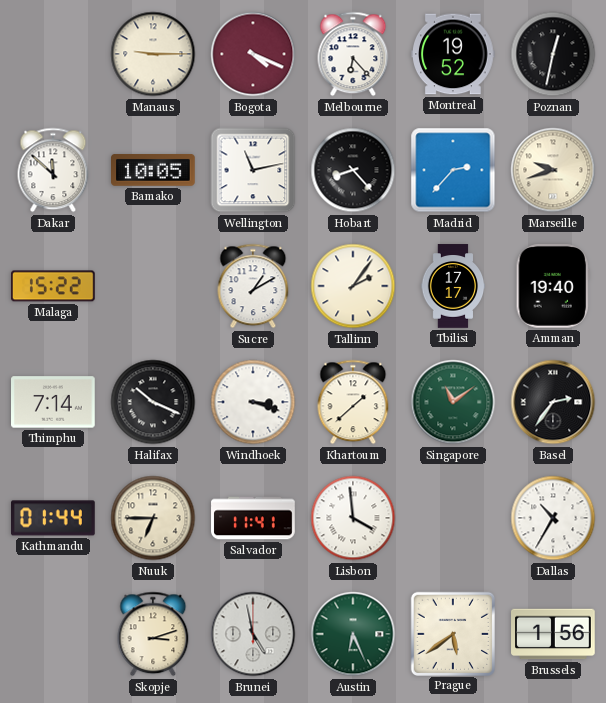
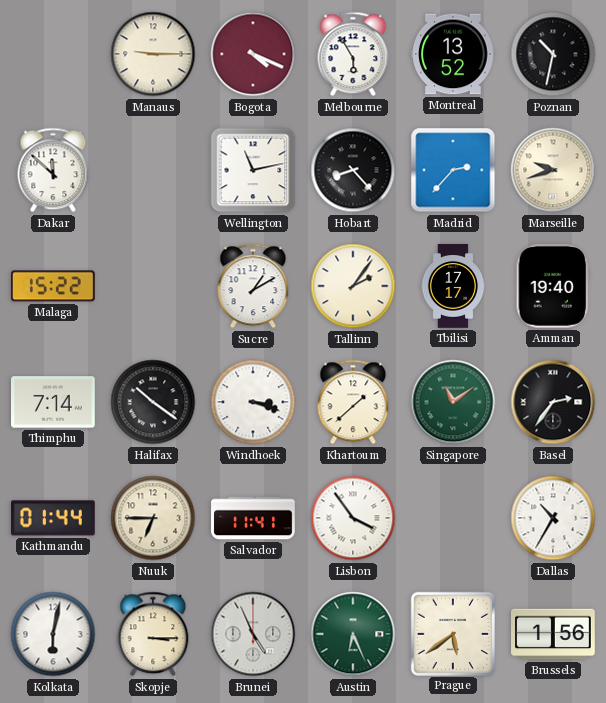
Melbourne: 6:23 -> 5:55
Montreal: 19:52 -> 13:52
Poznan: 12:32 -> 10:32
Bamako: 10:05 -> none
Halifax: 10:19 -> 10:21
Lisbon: 3:59 -> 3:54
Kolkata: none -> 6:02
Skopje: 3:12 -> 3:15
Brunei: 4:58 -> 4:56
